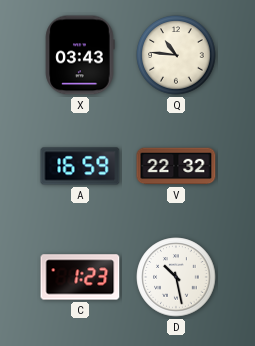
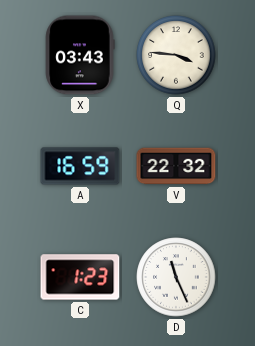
Q: 10:46 -> 3:46
D: 10:28 -> 11:26
